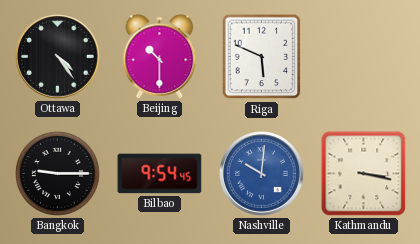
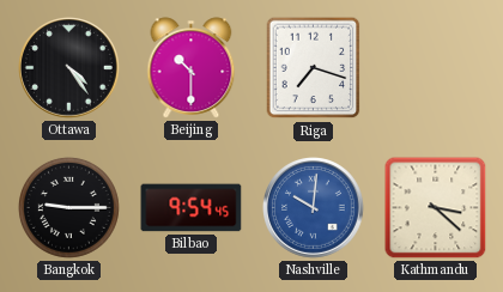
Riga: 5:49 -> 7:18
Kathmandu: 3:17 -> 3:22
